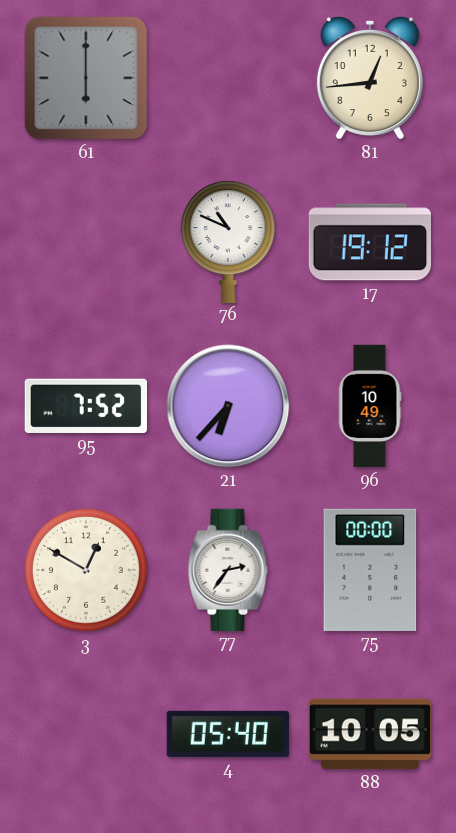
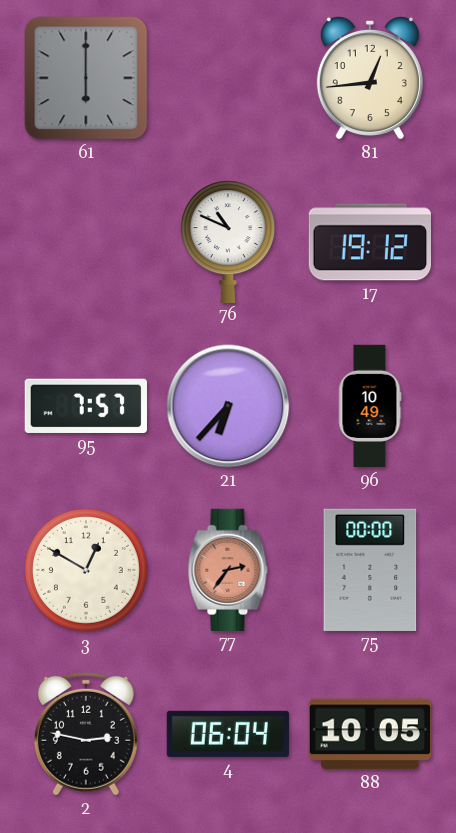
95: 7:52 -> 7:57
77 dial: white -> salmon
2: none -> 2:47
4: 05:40 -> 06:04
